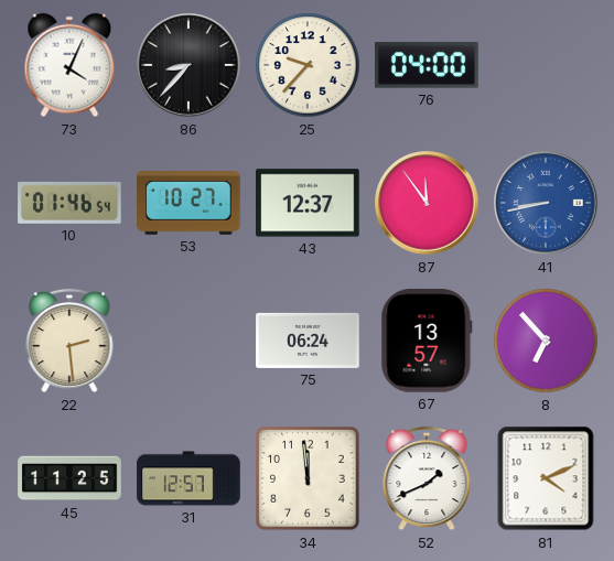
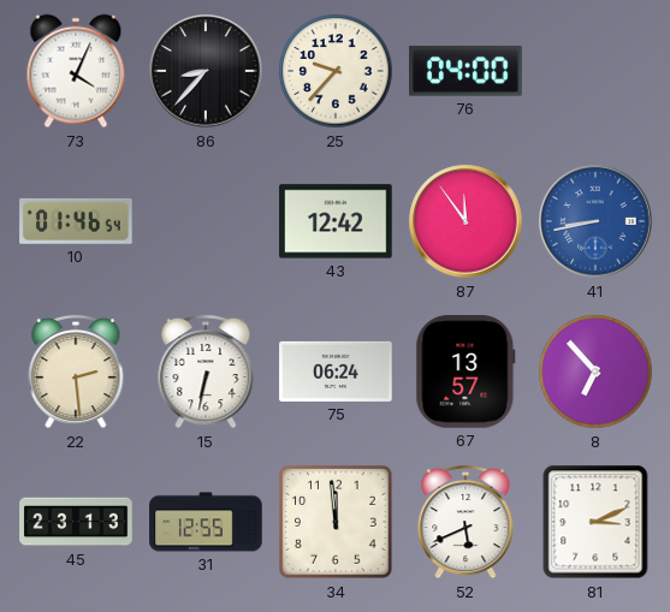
53: 10:27 -> none
43: 12:37 -> 12:42
15: none -> 6:32
45: 11:25 -> 23:13
31: 12:57 -> 12:55
52: 1:41 -> 5:41
81: 4:11 -> 3:11
